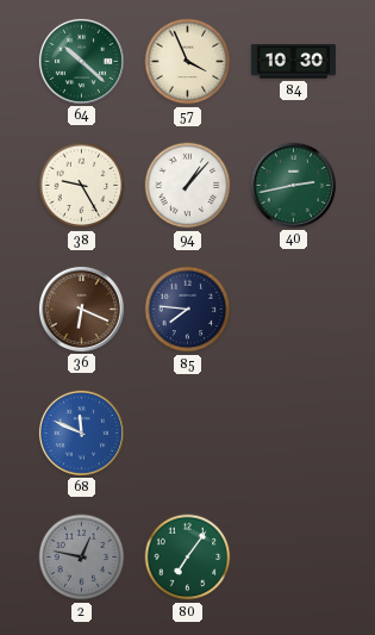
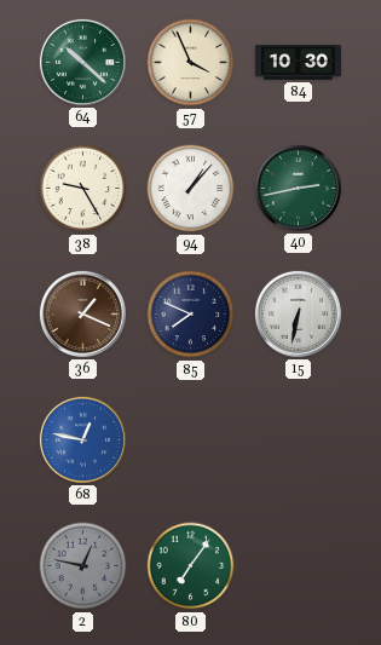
36: 6:19 -> 1:19
85: 7:46 -> 7:49
15: none -> 6:32
68: 11:49 -> 12:47
